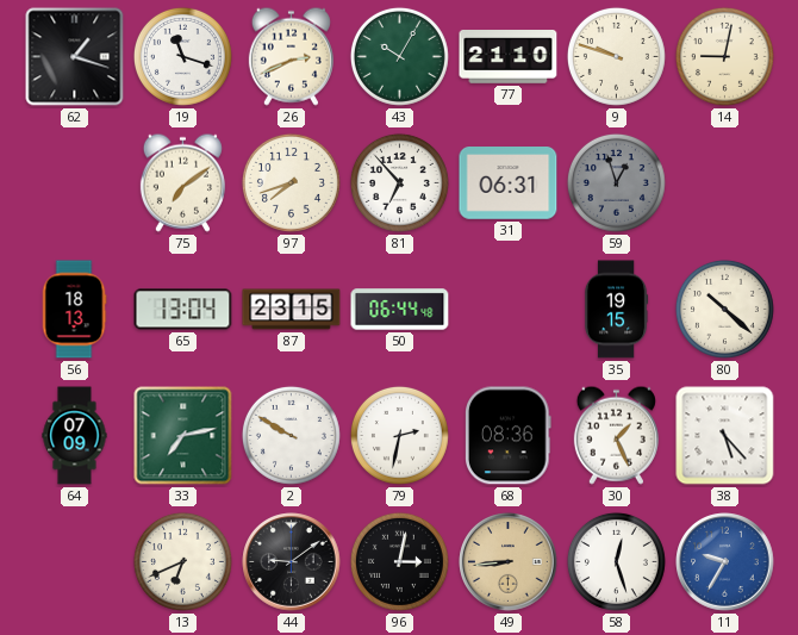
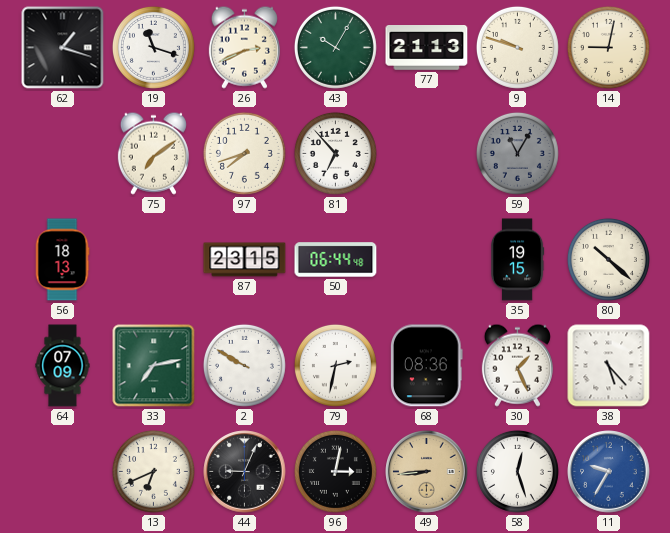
77: 21:10 -> 21:13
31: 06:31 -> none
59: 12:57 -> 11:05
65: 13:04 -> none
44: 9:09 -> 9:04
